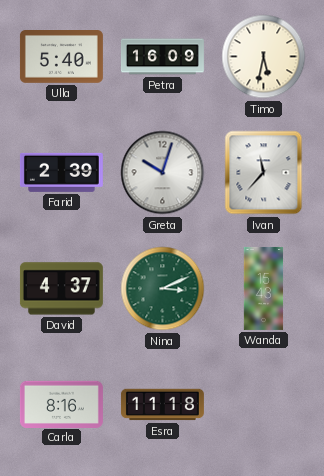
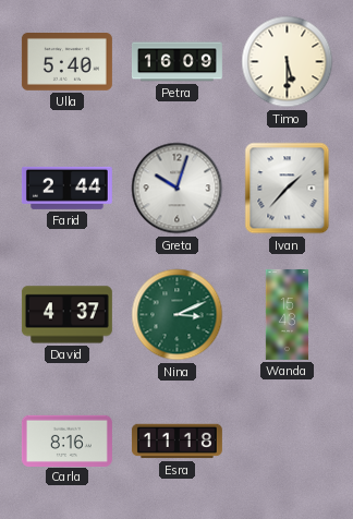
Timo: 5:32 -> 5:30
Farid: 2:39 -> 2:44
Ivan: 11:37 -> 1:37
